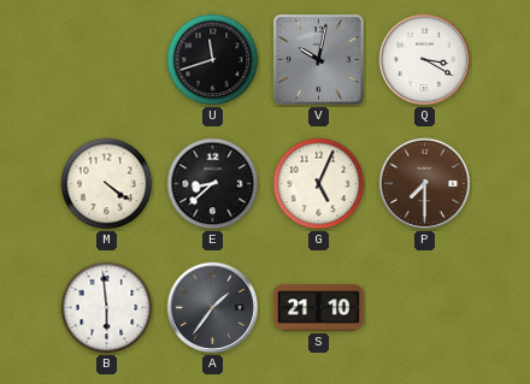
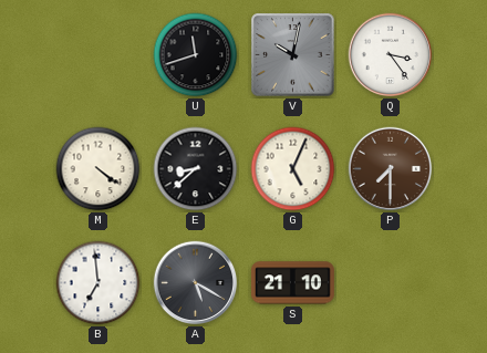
Q: 3:20 -> 3:24
B: 5:59 -> 6:59
A: 1:36 -> 5:20
